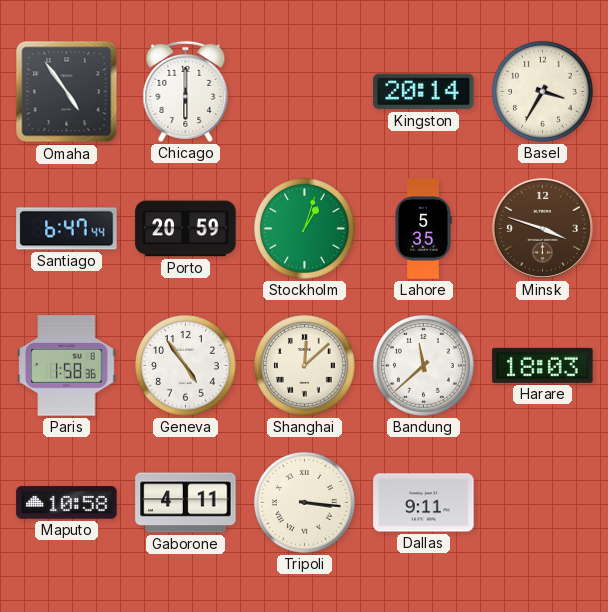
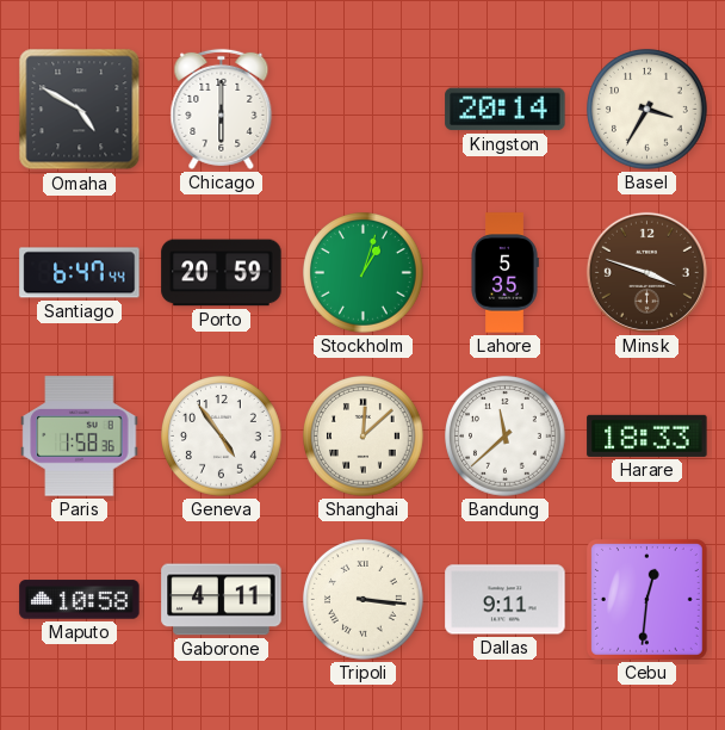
Omaha: 4:54 -> 4:50
Harare: 18:03 -> 18:33
Cebu: none -> 12:31
